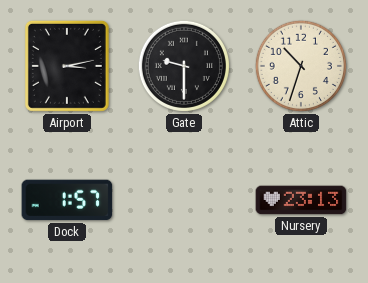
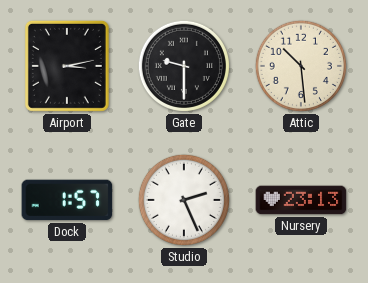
Attic: 10:33 -> 10:29
Studio: none -> 2:26
